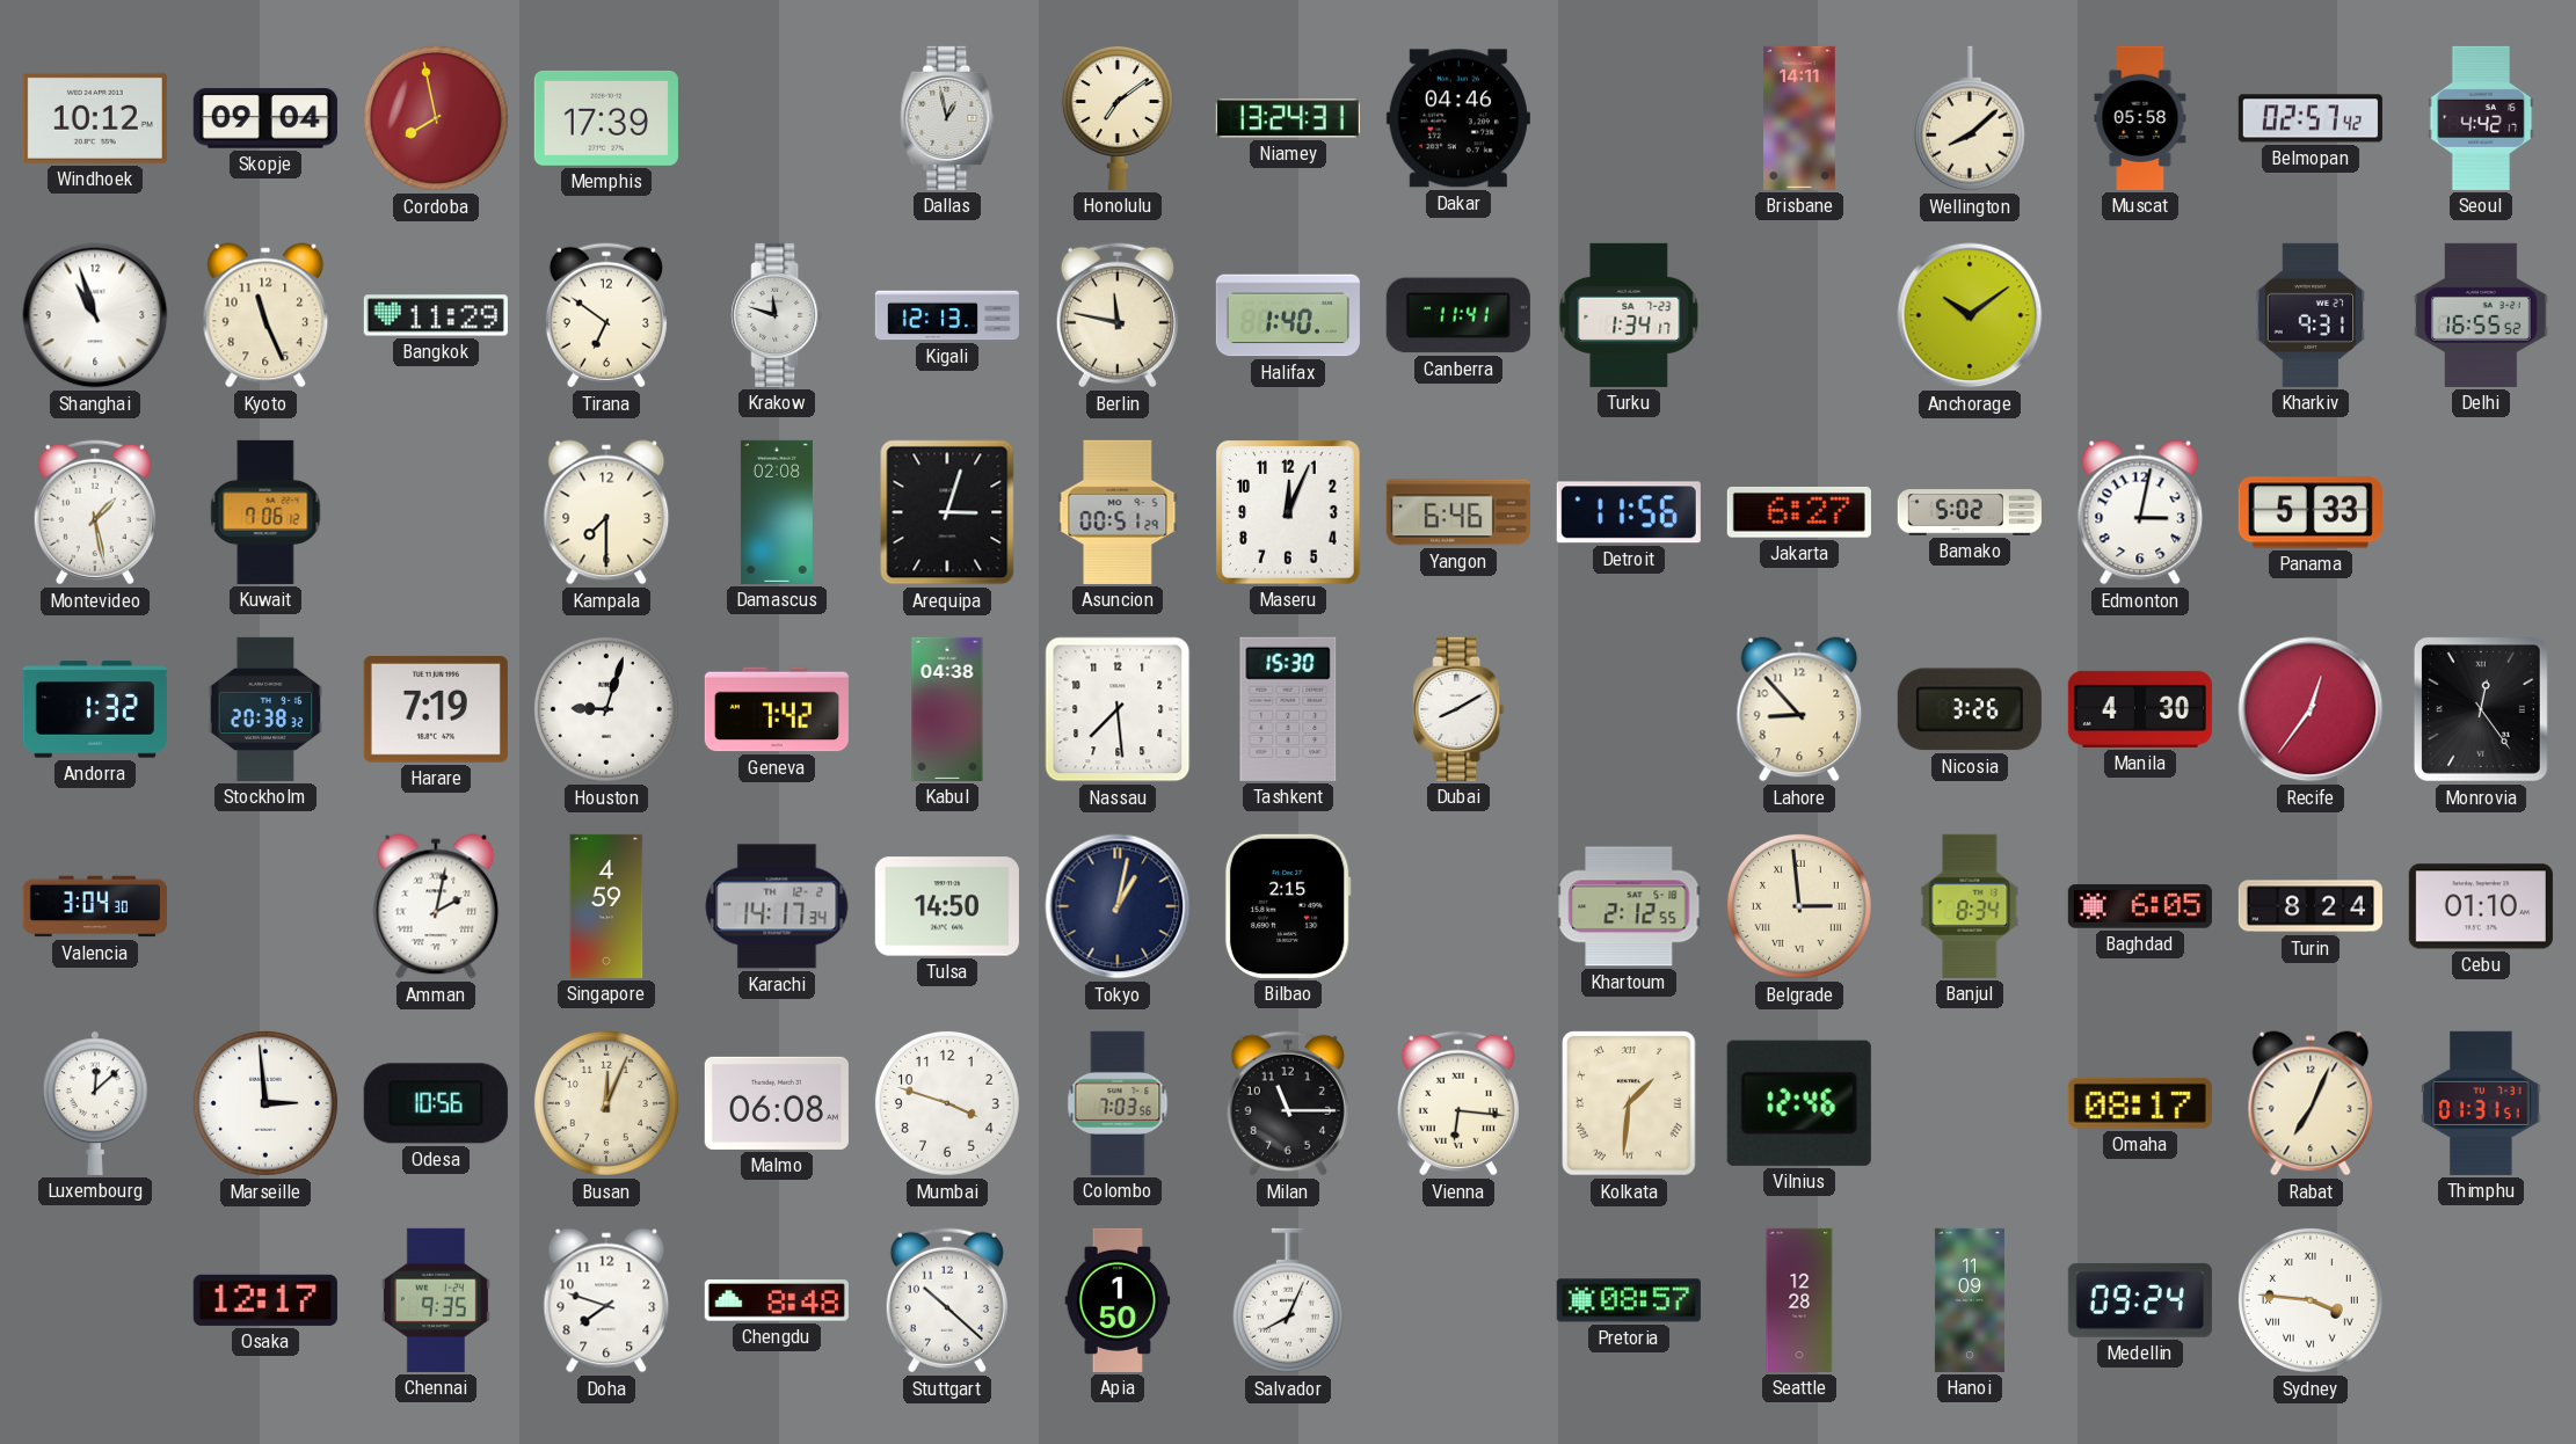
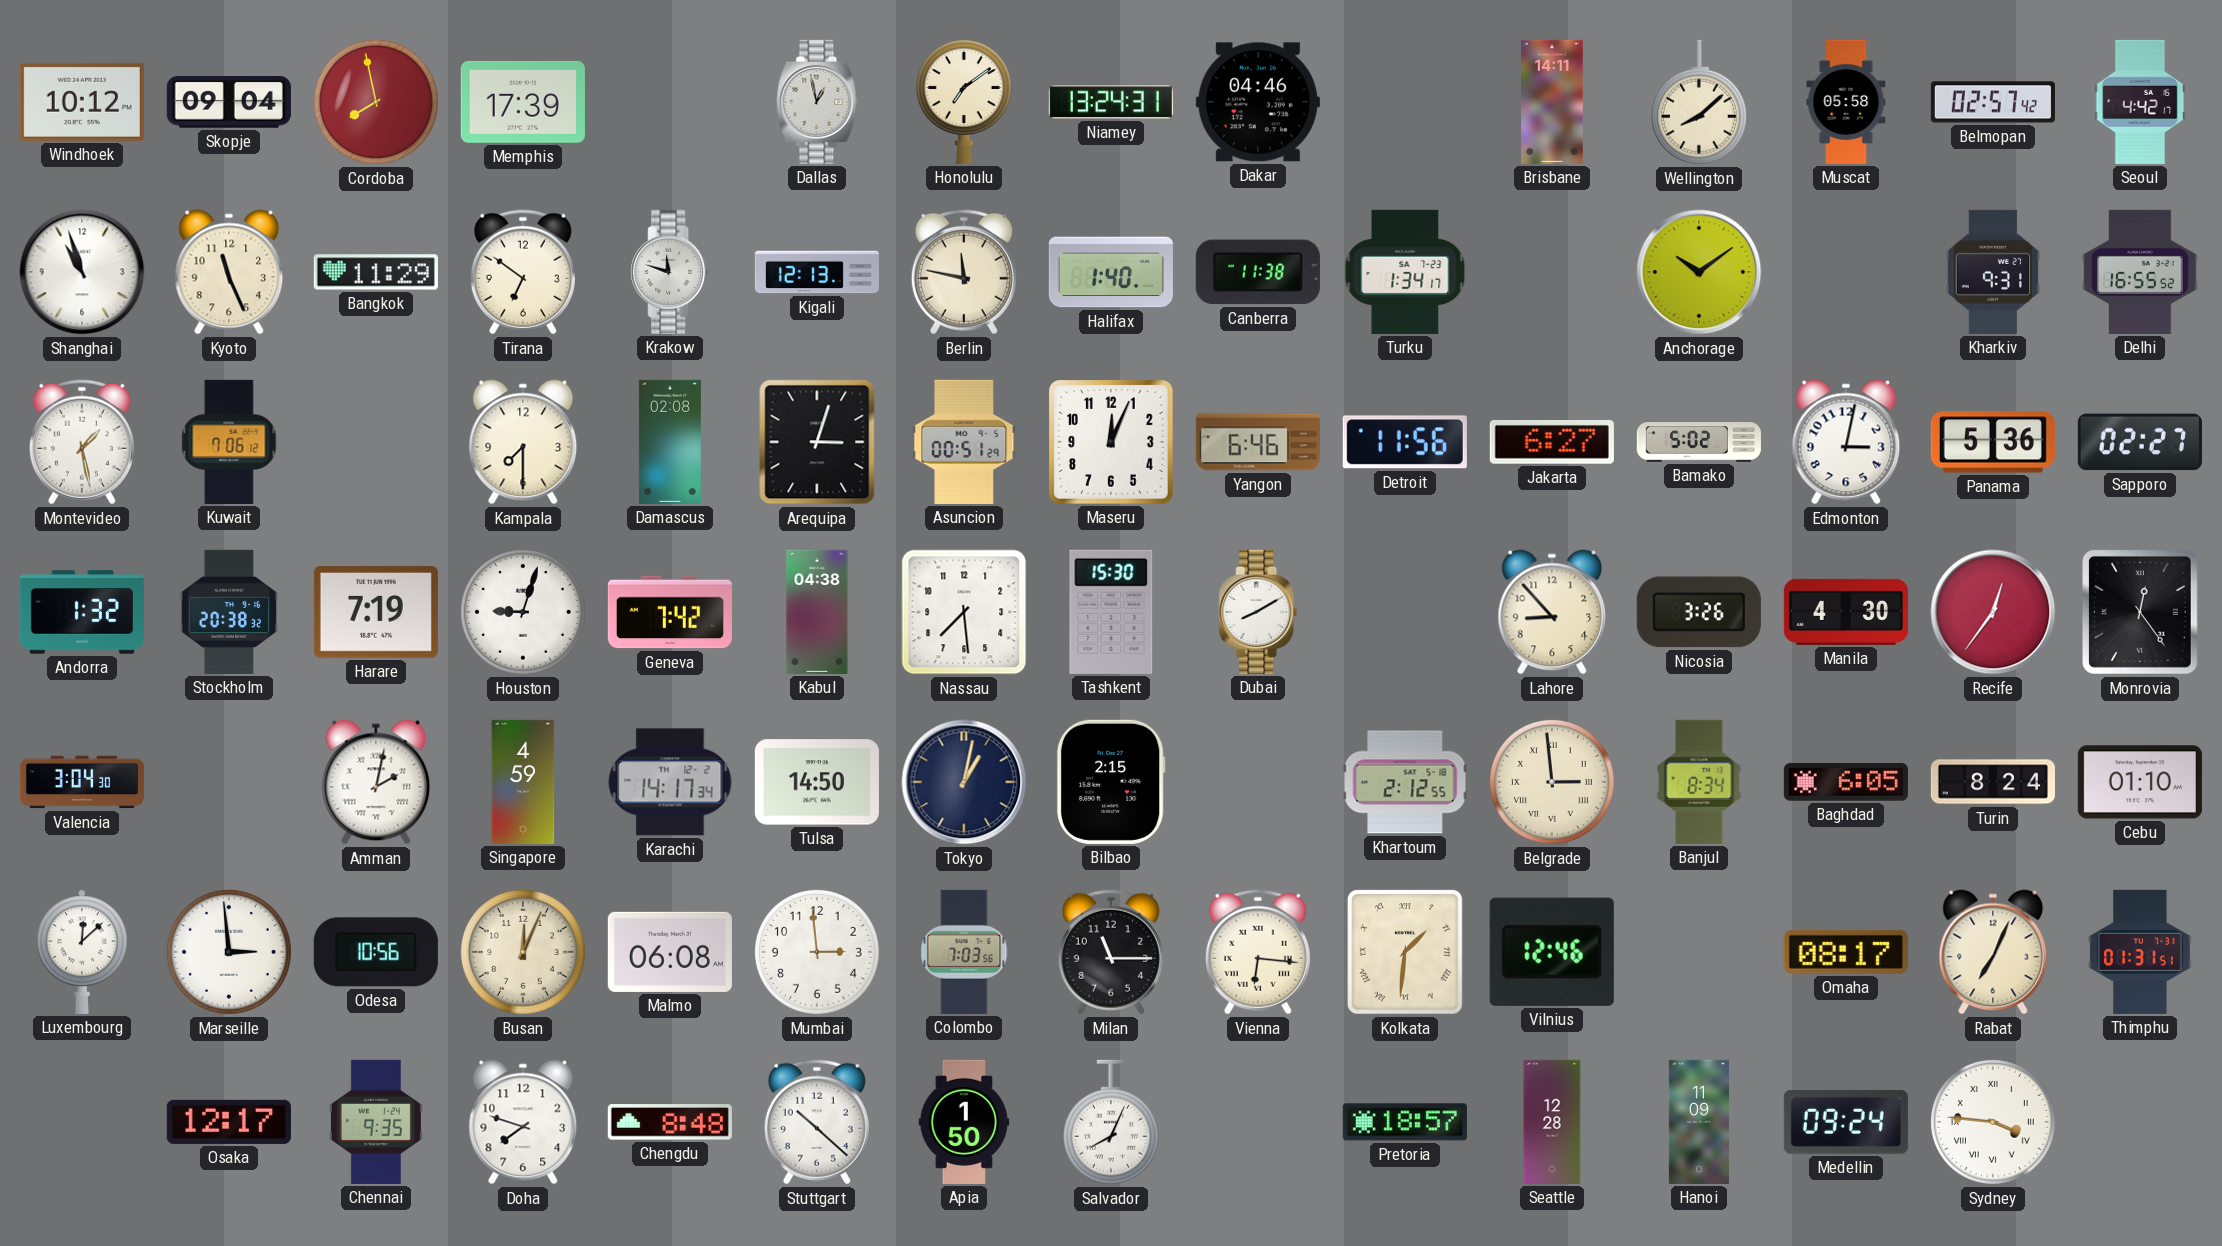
Canberra: 11:41 -> 11:38
Panama: 5:33 -> 5:36
Sapporo: none -> 02:27
Mumbai: 3:48 -> 2:59
Pretoria: 08:57 -> 18:57
